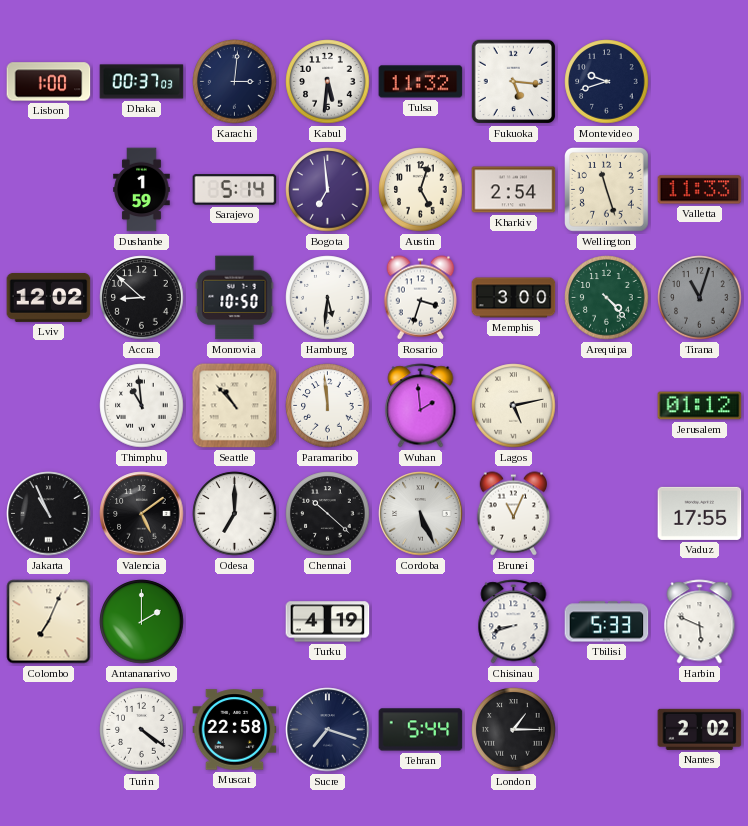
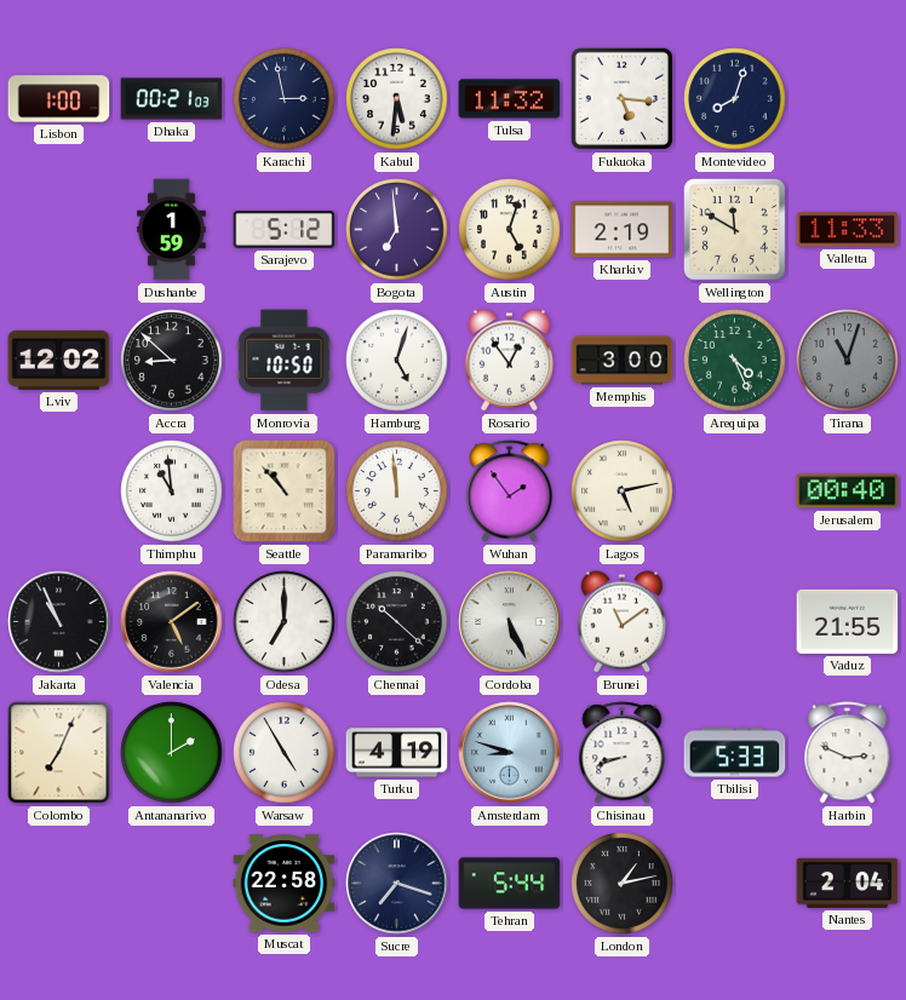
Dhaka: 00:37 -> 00:21
Karachi: 3:01 -> 2:58
Montevideo: 9:42 -> 8:03
Sarajevo: 5:14 -> 5:12
Kharkiv: 2:54 -> 2:19
Wellington: 11:27 -> 11:50
Hamburg: 5:31 -> 5:03
Rosario: 3:33 -> 12:54
Arequipa: 4:23 -> 4:26
Wuhan: 1:59 -> 1:54
Jerusalem: 01:12 -> 00:40
Brunei: 11:04 -> 11:09
Vaduz: 17:55 -> 21:55
Warsaw: none -> 4:55
Amsterdam: none -> 8:48
Harbin: 5:49 -> 2:49
Turin: 4:21 -> none
London: 1:15 -> 1:13
Nantes: 2:02 -> 2:04
